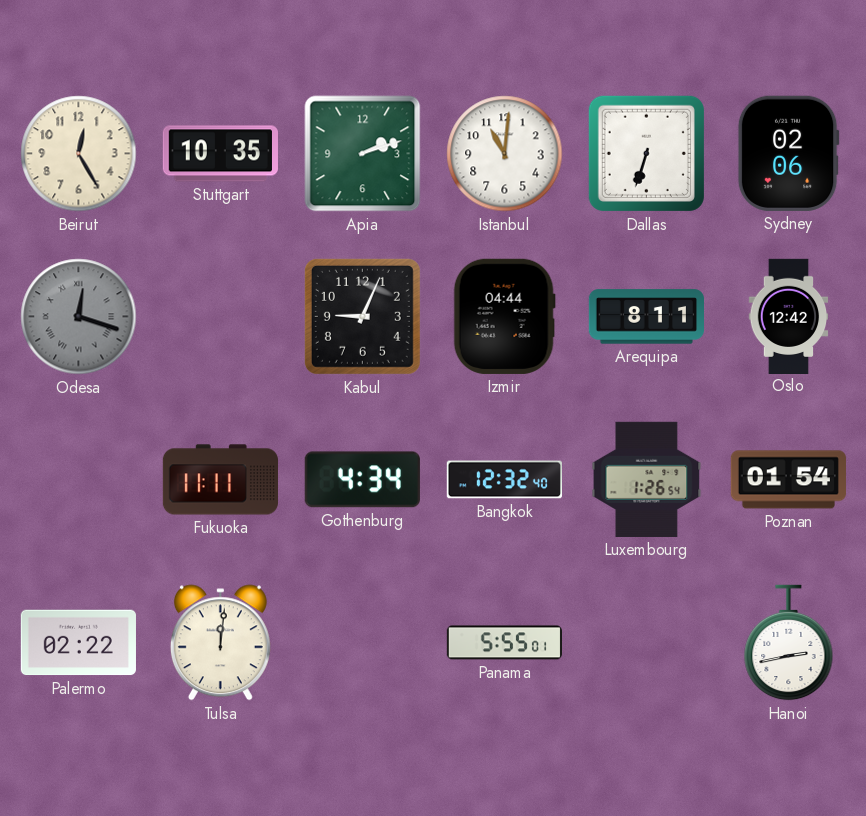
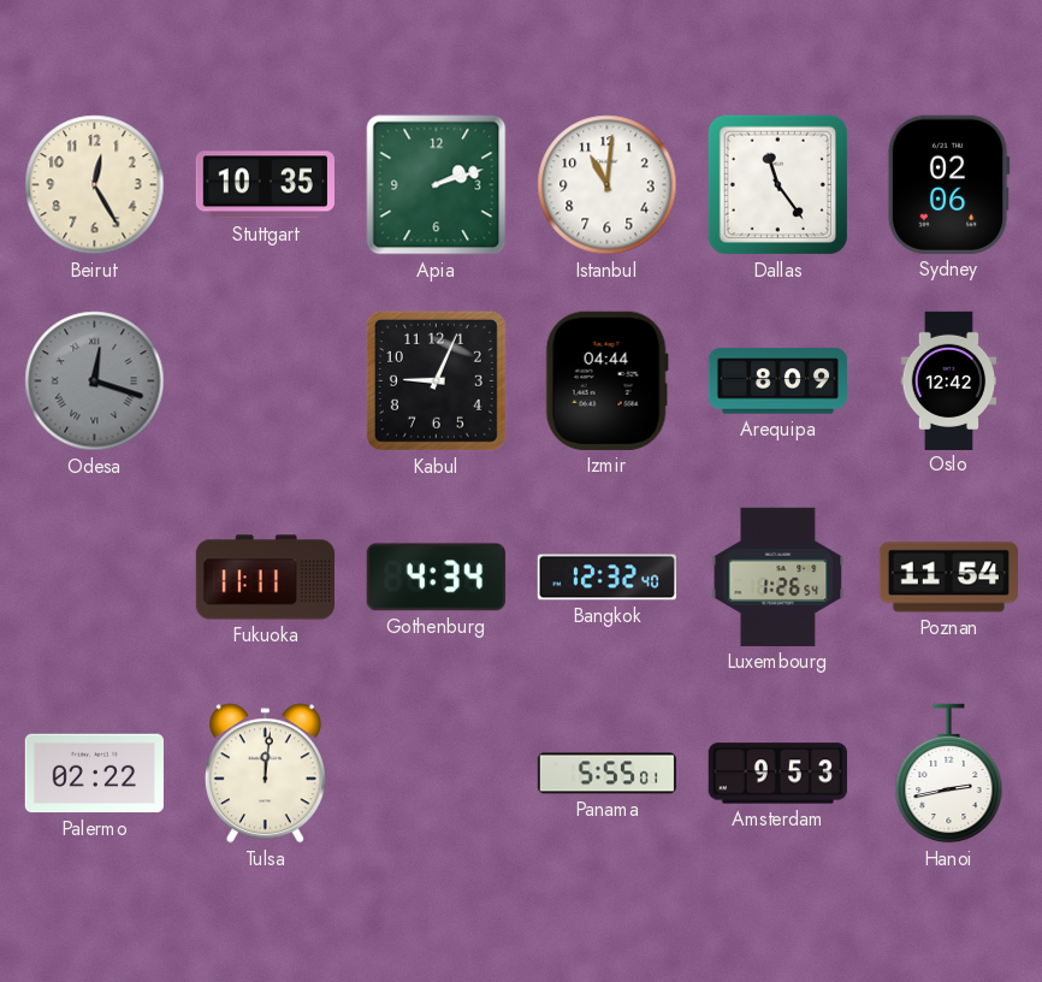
Dallas: 6:33 -> 11:24
Arequipa: 8:11 -> 8:09
Poznan: 01:54 -> 11:54
Amsterdam: none -> 9:53
